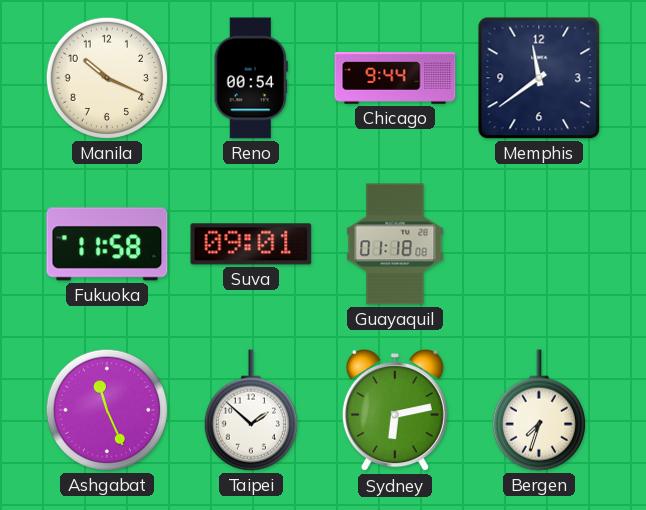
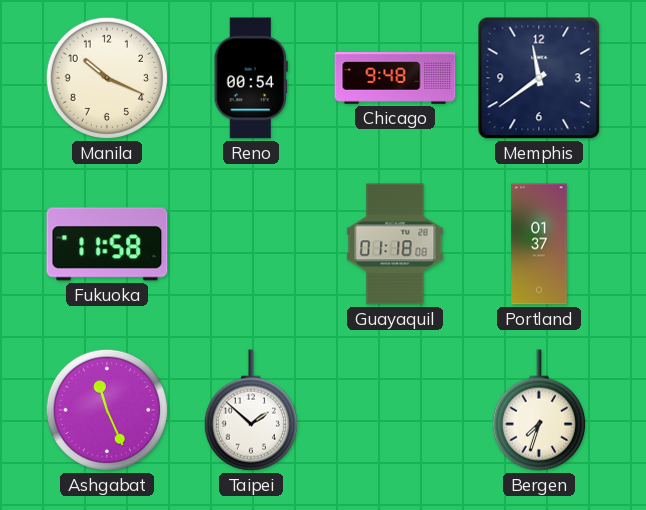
Chicago: 9:44 -> 9:48
Suva: 09:01 -> none
Portland: none -> 01:37
Sydney: 6:13 -> none
